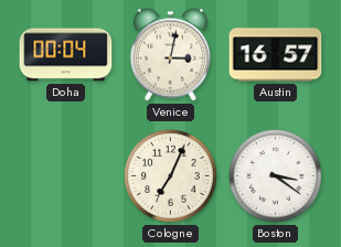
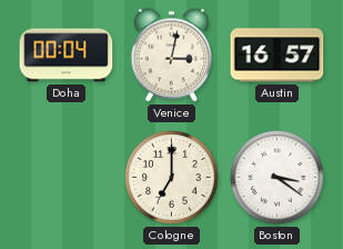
Cologne: 7:04 -> 7:00
